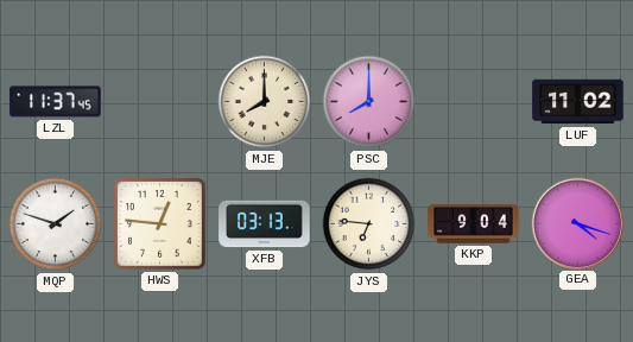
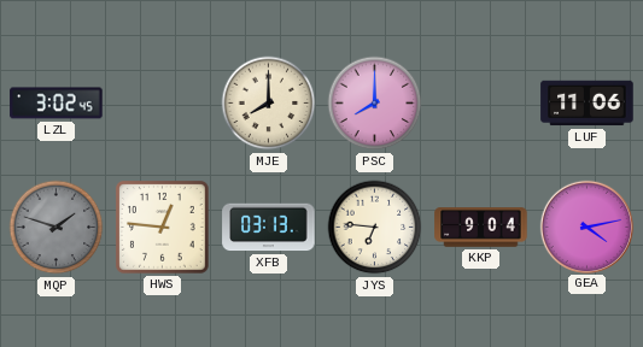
LZL: 11:37 -> 3:02
LUF: 11:02 -> 11:06
MQP dial: white -> grey
GEA: 4:18 -> 4:13
